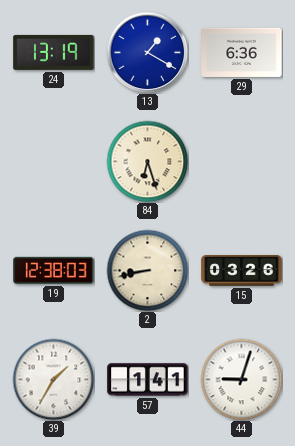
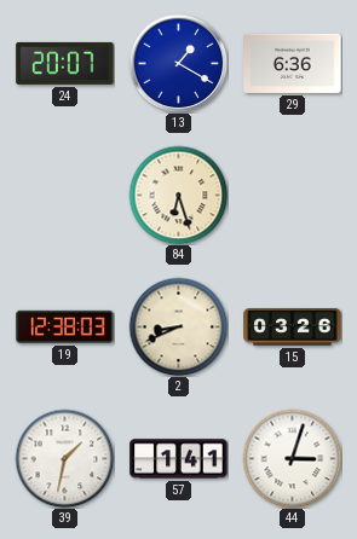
24: 13:19 -> 20:07
2: 8:43 -> 8:41
39: 1:35 -> 1:32
44: 9:03 -> 3:03
